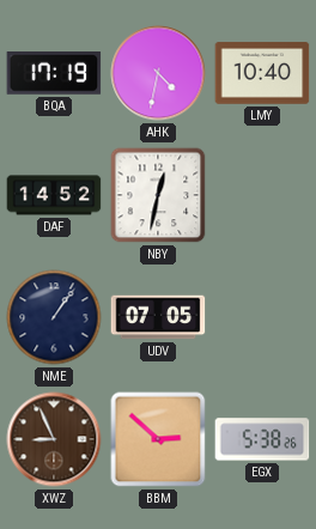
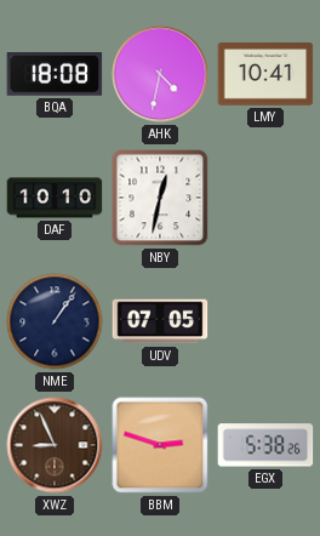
BQA: 17:19 -> 18:08
LMY: 10:40 -> 10:41
DAF: 14:52 -> 10:10
BBM: 2:52 -> 2:48
